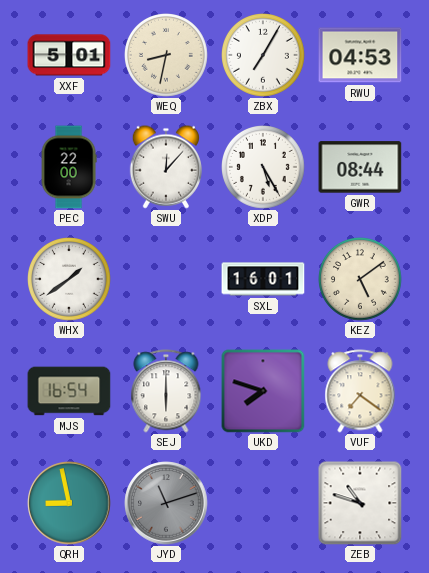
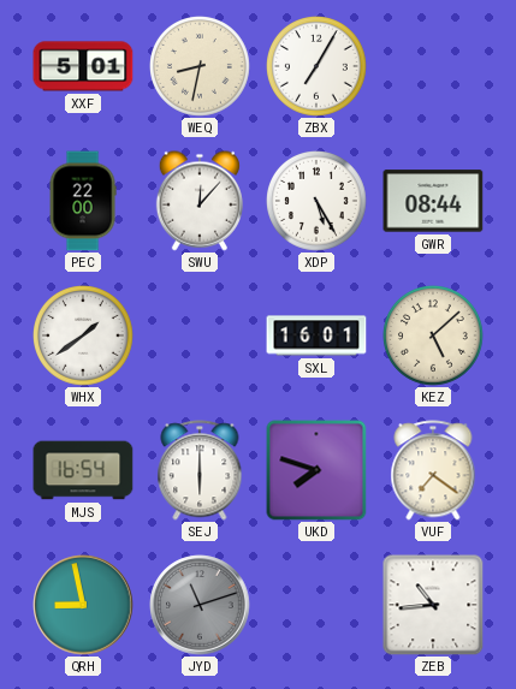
RWU: 04:53 -> none
KEZ: 5:09 -> 5:08
ZEB: 10:48 -> 10:44
